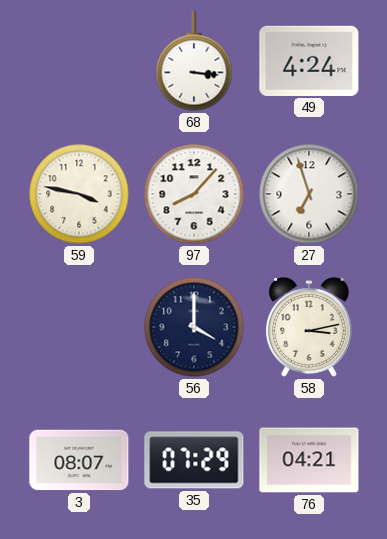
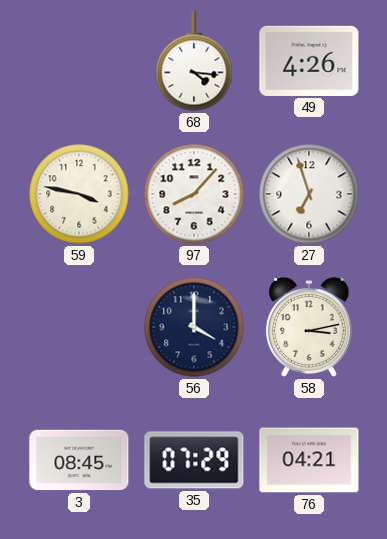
68: 3:16 -> 4:16
49: 4:24 -> 4:26
3: 08:07 -> 08:45
